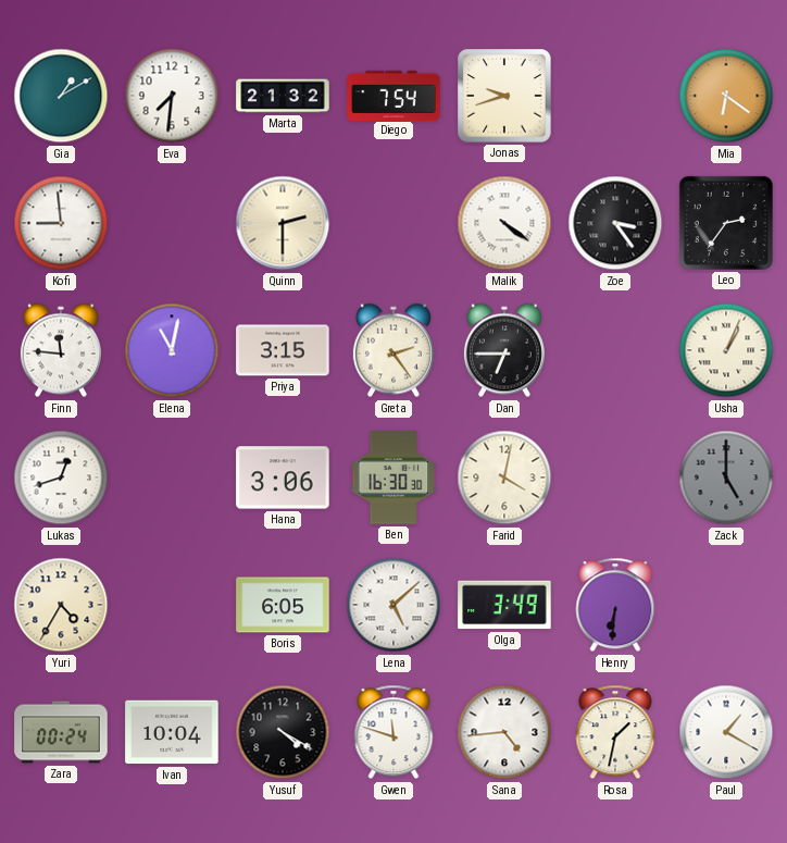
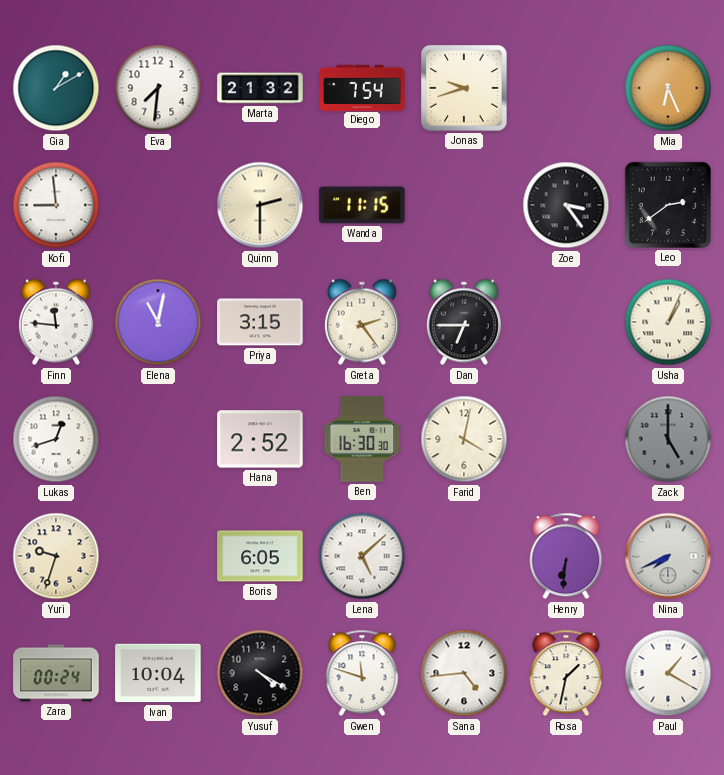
Mia: 6:21 -> 6:26
Wanda: none -> 11:15
Malik: 4:21 -> none
Leo: 2:36 -> 2:39
Hana: 3:06 -> 2:52
Yuri: 4:35 -> 9:33
Olga: 3:49 -> none
Nina: none -> 7:41
